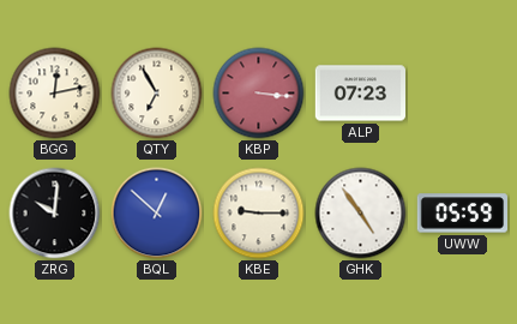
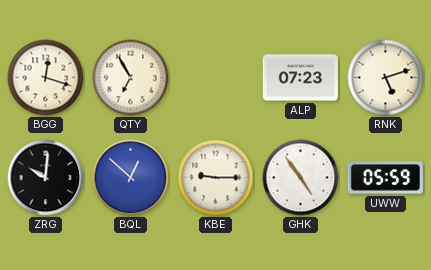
BGG: 12:13 -> 12:18
KBP: 3:16 -> none
RNK: none -> 5:12
